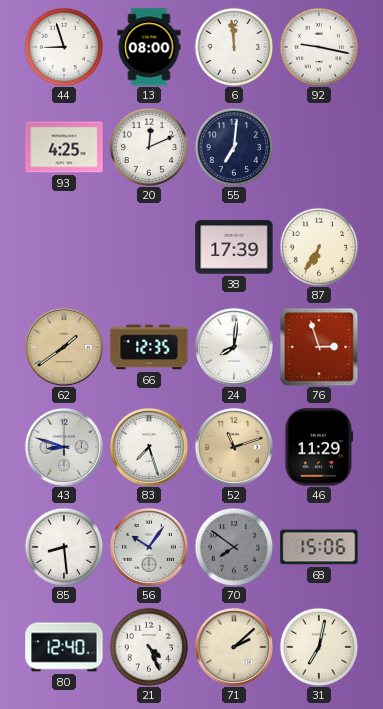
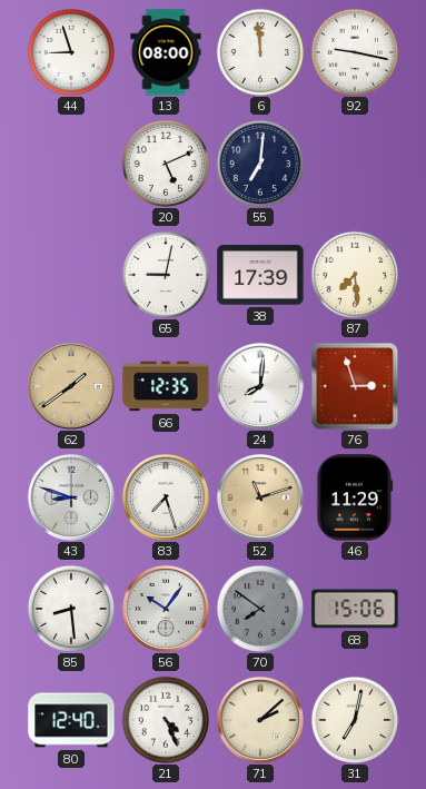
93: 4:25 -> none
20: 12:11 -> 5:11
65: none -> 9:02
87: 6:35 -> 7:29
